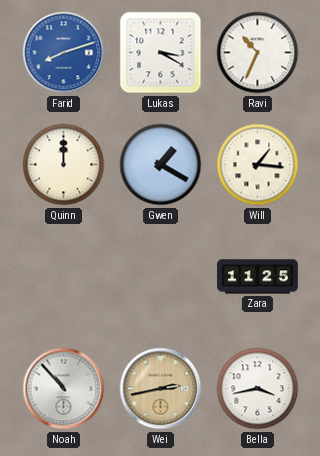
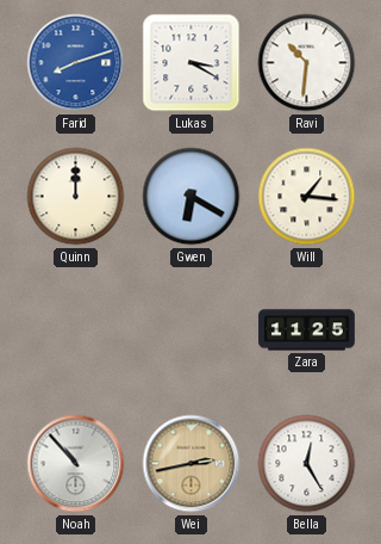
Ravi: 10:34 -> 10:31
Gwen: 1:20 -> 6:20
Bella: 3:43 -> 12:25
